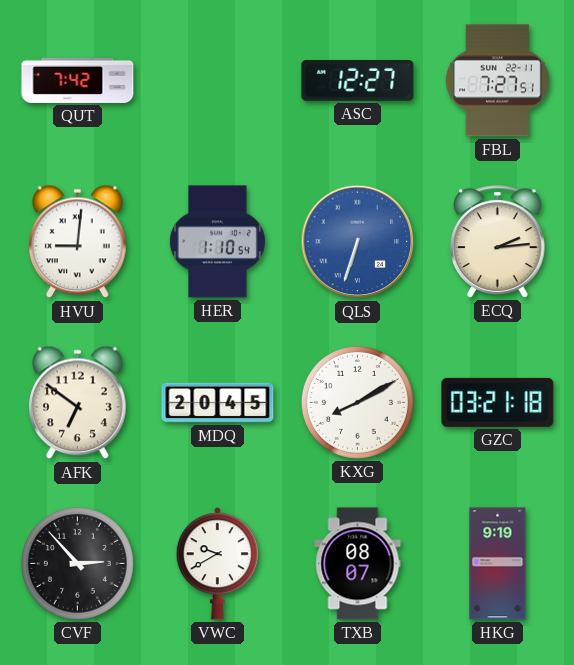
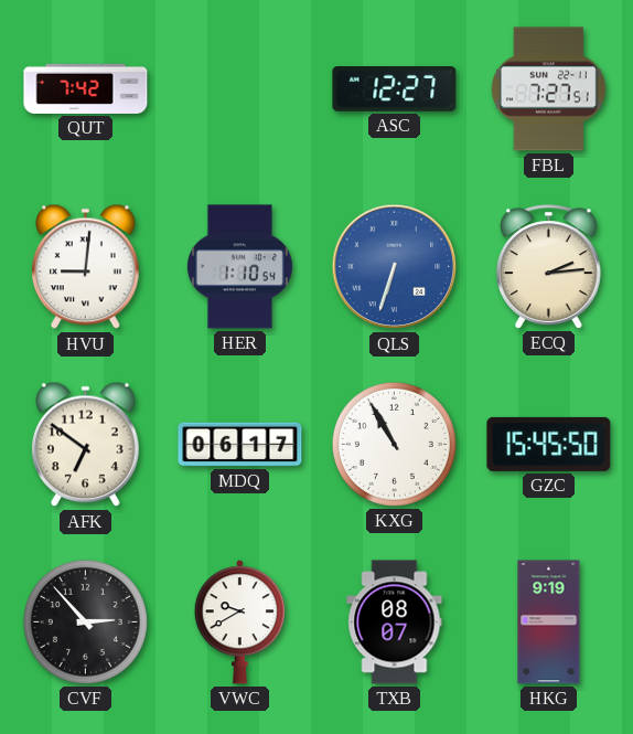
MDQ: 20:45 -> 06:17
KXG: 8:10 -> 10:55
GZC: 03:21 -> 15:45
